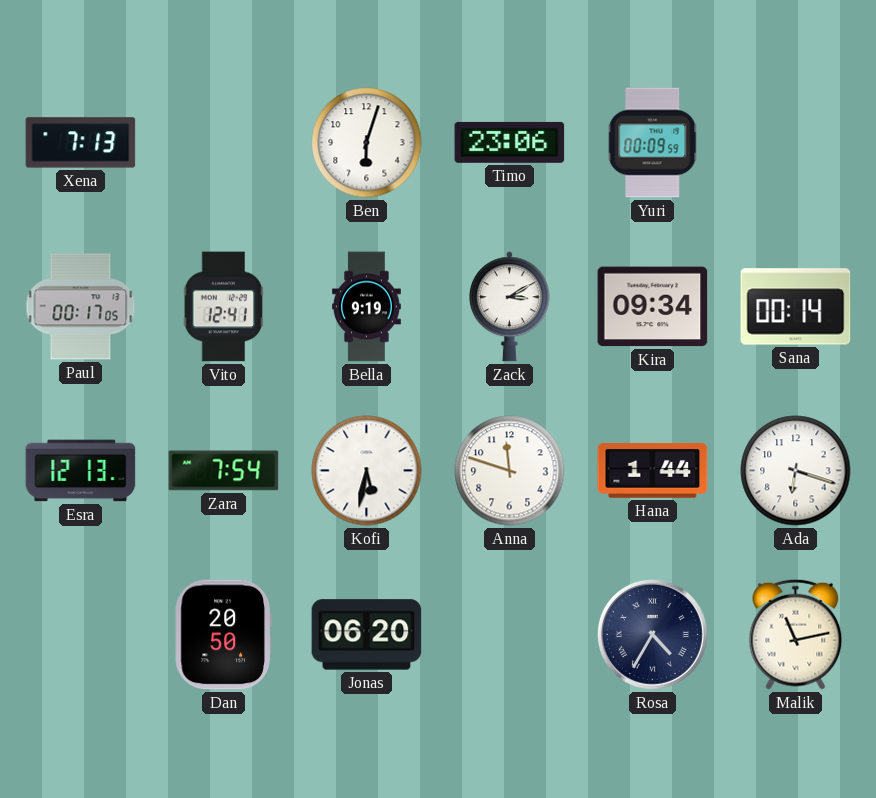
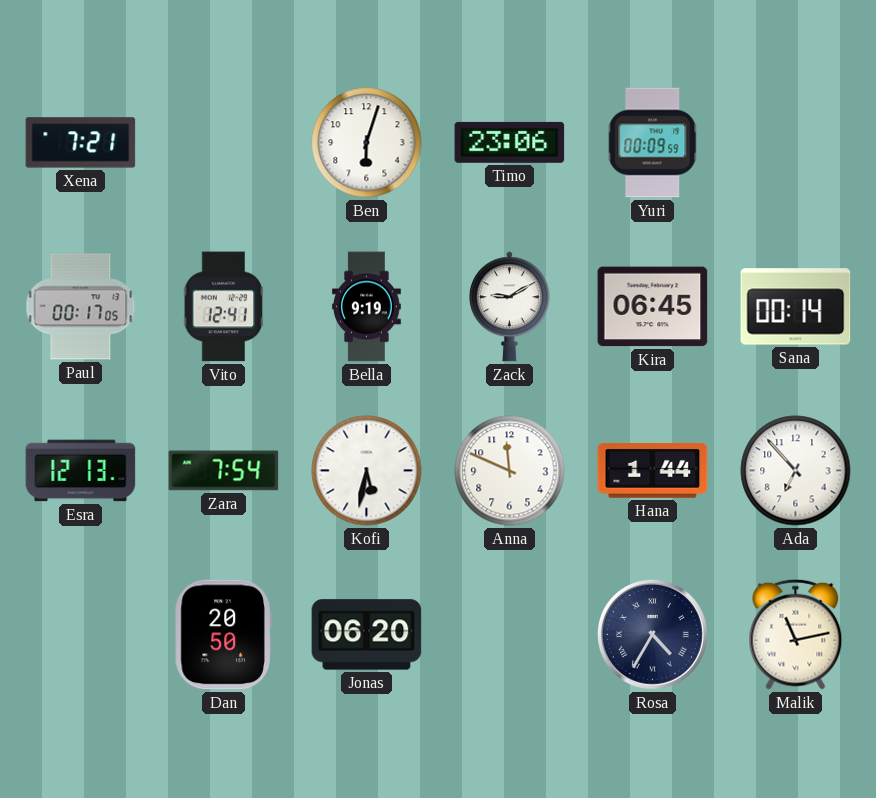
Xena: 7:13 -> 7:21
Zack: 3:10 -> 9:10
Kira: 09:34 -> 06:45
Anna: 11:48 -> 11:49
Ada: 6:18 -> 6:53
